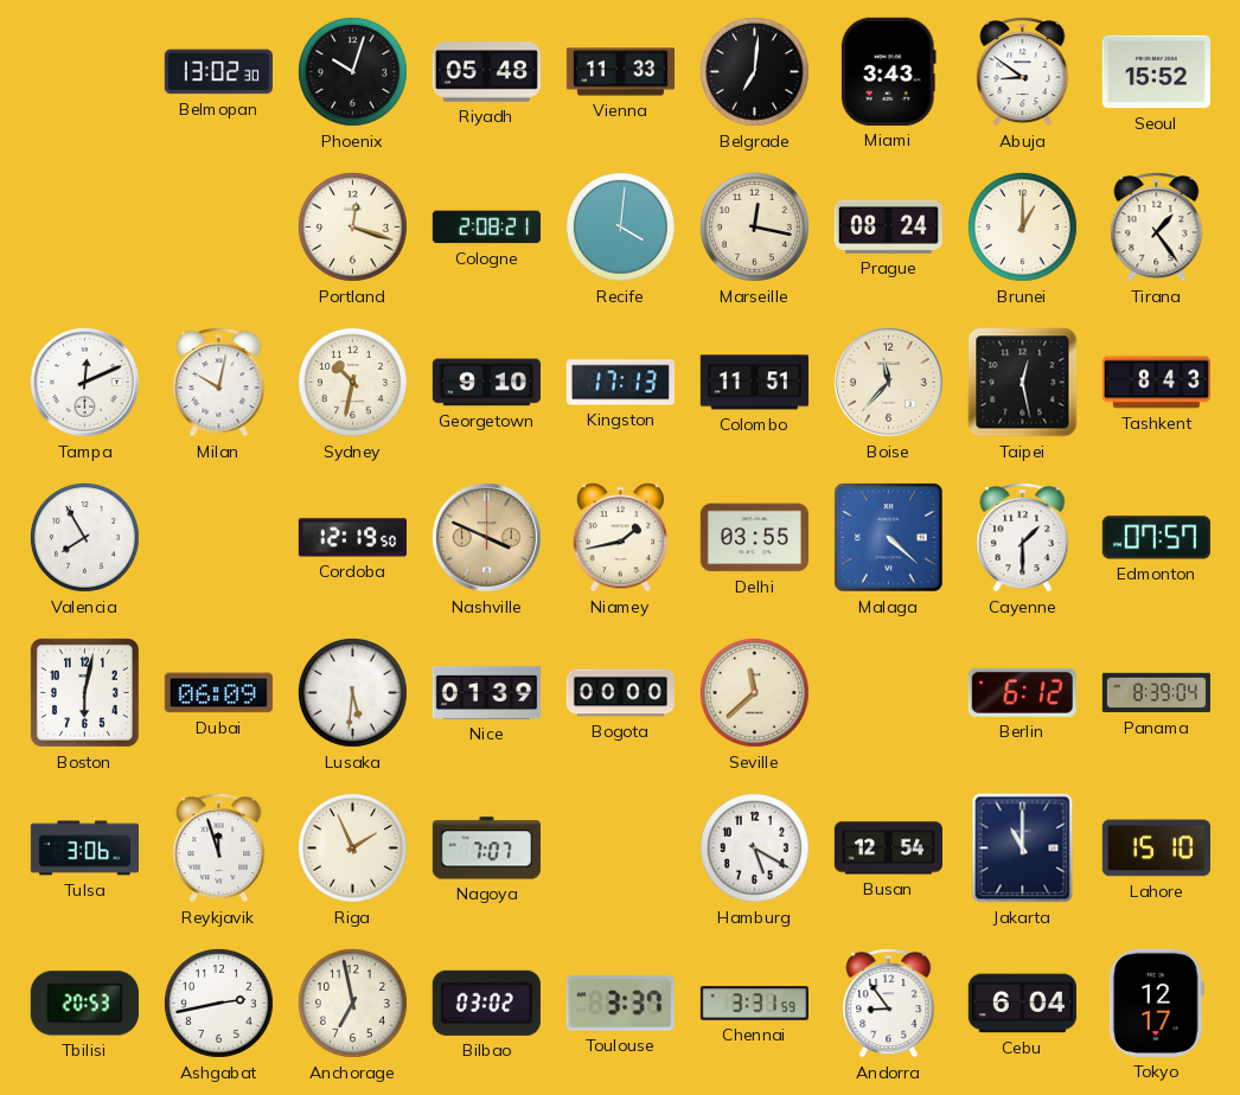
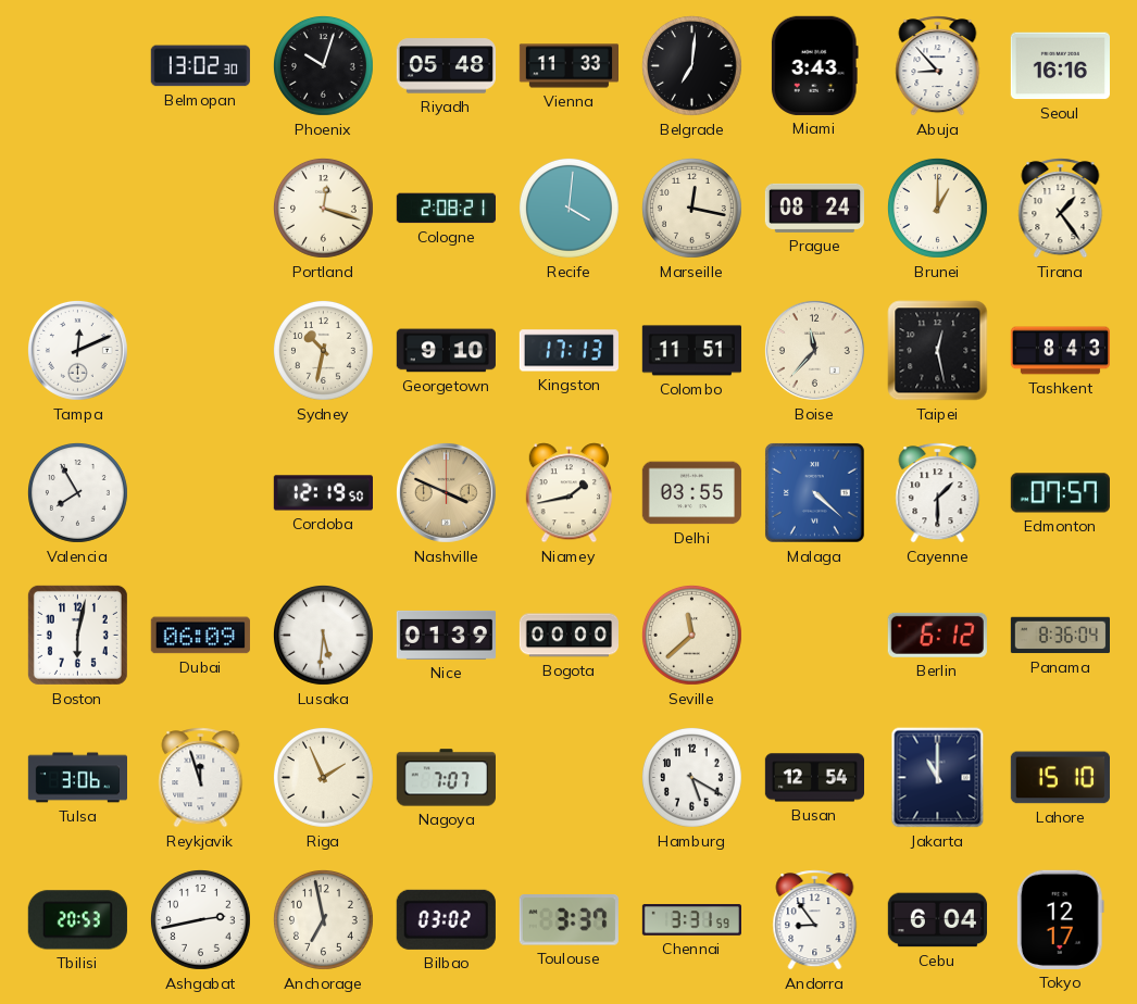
Abuja: 8:51 -> 8:53
Seoul: 15:52 -> 16:16
Milan: 10:02 -> none
Panama: 8:39 -> 8:36
